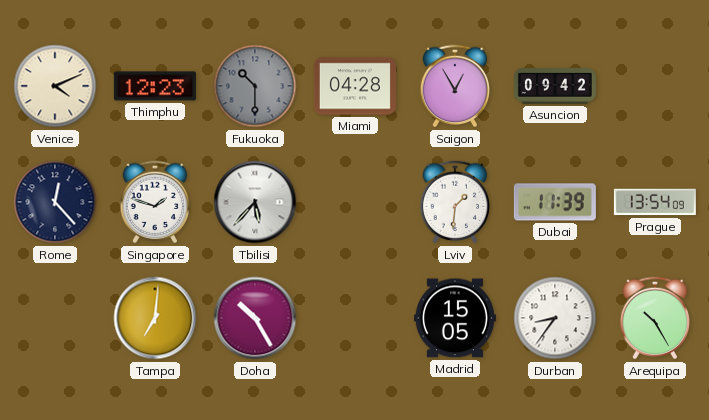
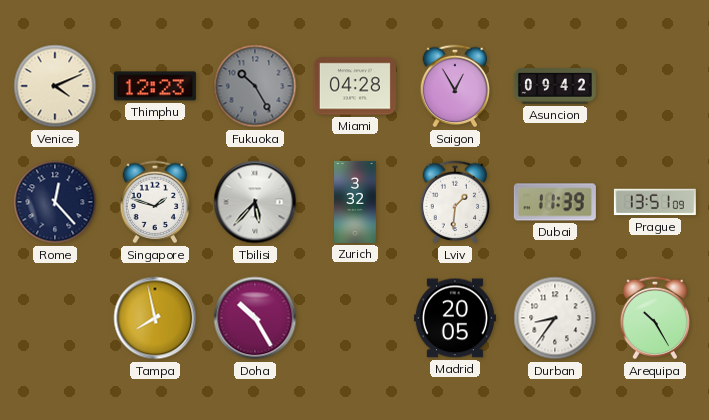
Fukuoka: 10:30 -> 10:25
Zurich: none -> 3:32
Prague: 13:54 -> 13:51
Tampa: 7:01 -> 7:58
Madrid: 15:05 -> 20:05
